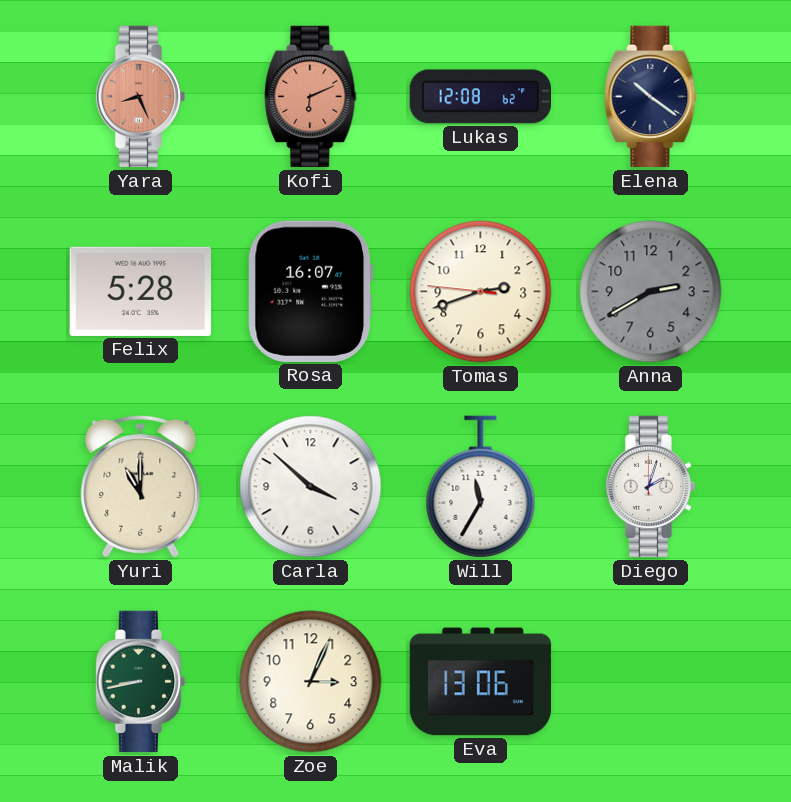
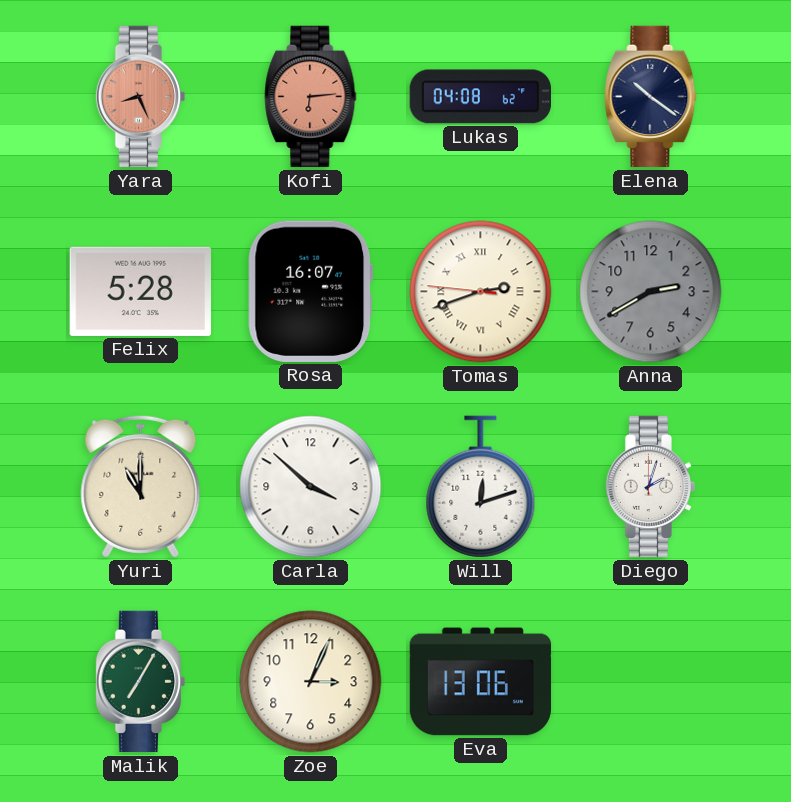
Kofi: 6:11 -> 6:14
Lukas: 12:08 -> 04:08
Tomas numerals: Arabic -> Roman
Will: 11:35 -> 12:12
Malik: 8:43 -> 7:05
